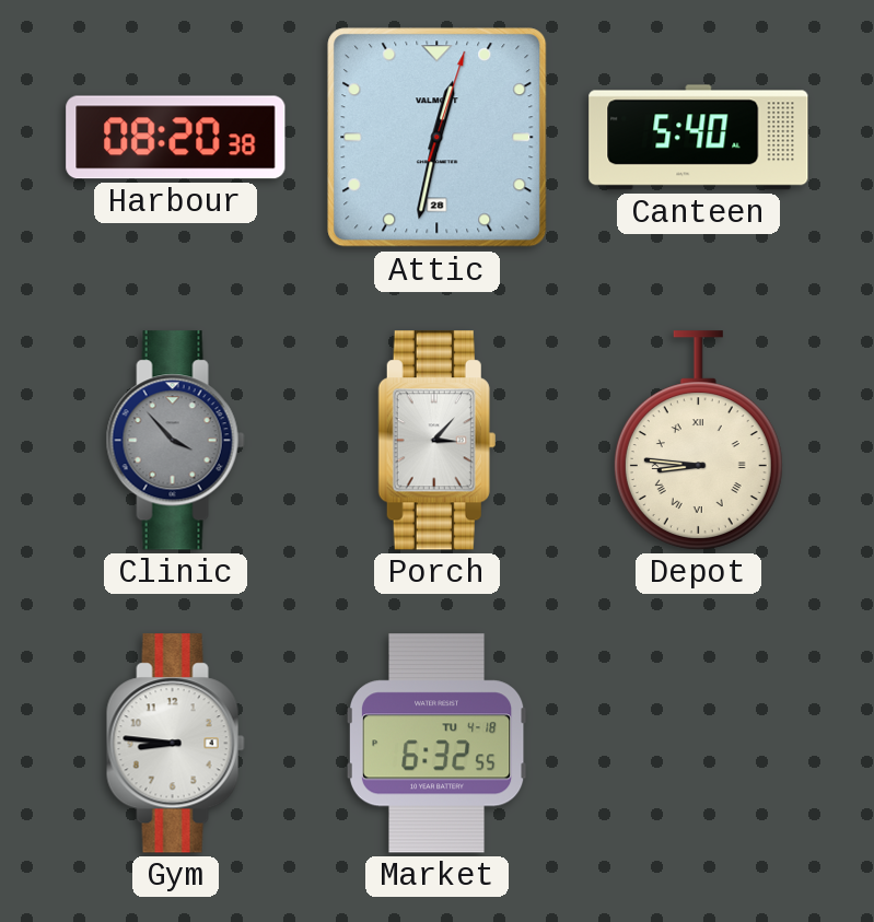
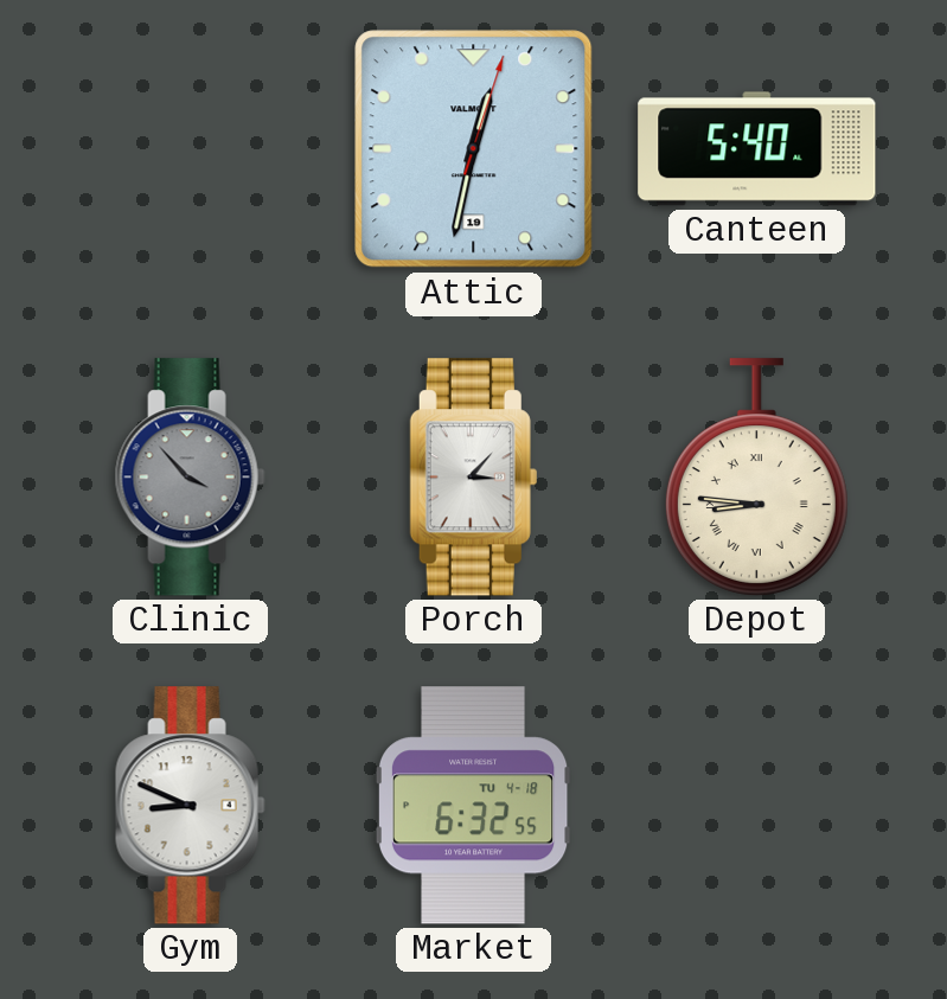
Harbour: 08:20 -> none
Attic date: 28 -> 19
Gym: 8:46 -> 8:49
